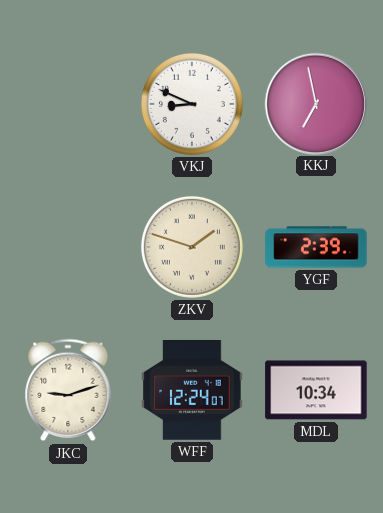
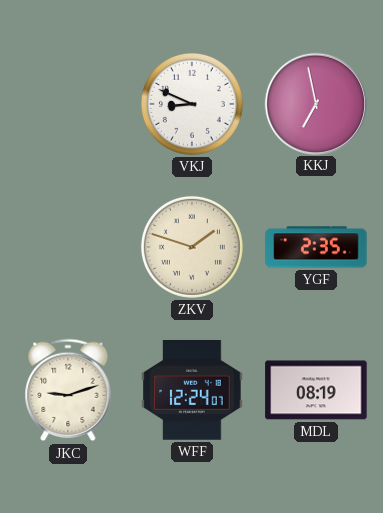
YGF: 2:39 -> 2:35
MDL: 10:34 -> 08:19
